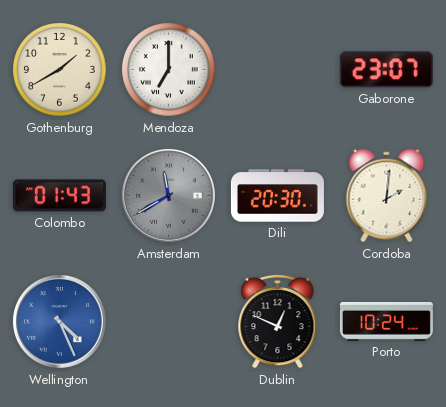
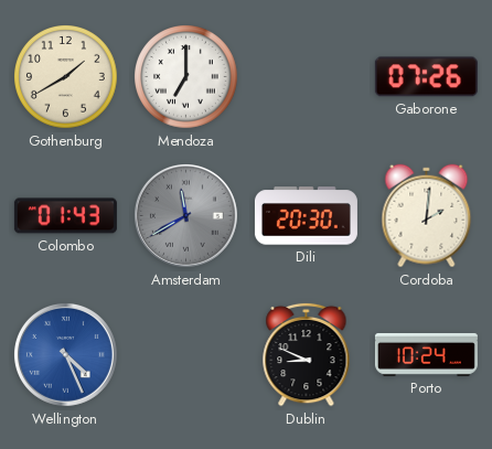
Gaborone: 23:07 -> 07:26
Dublin: 12:49 -> 8:49
